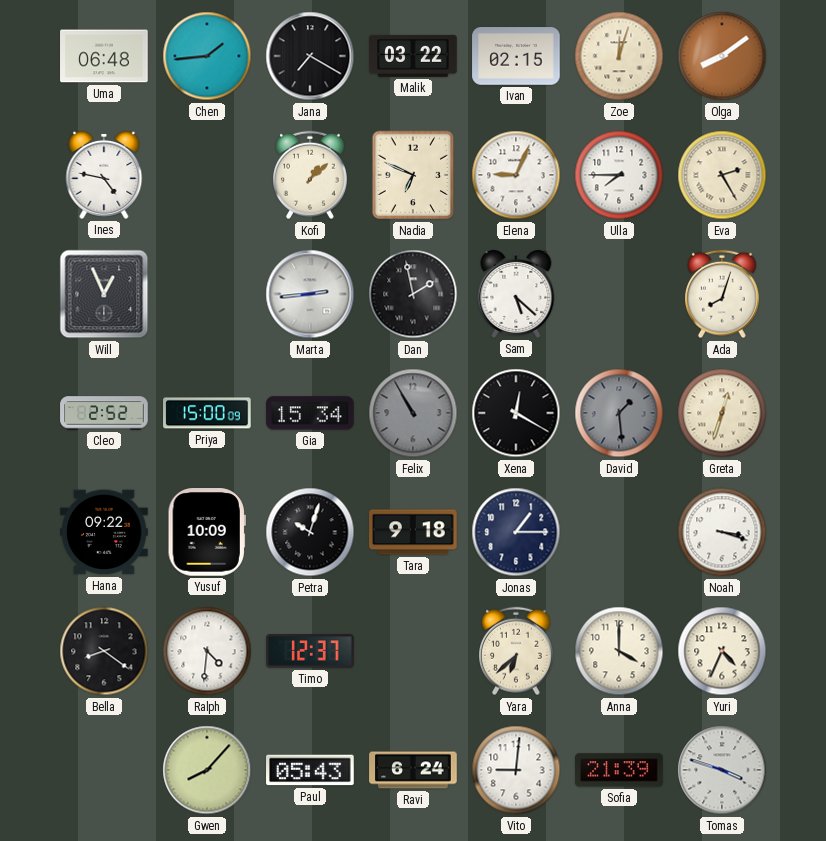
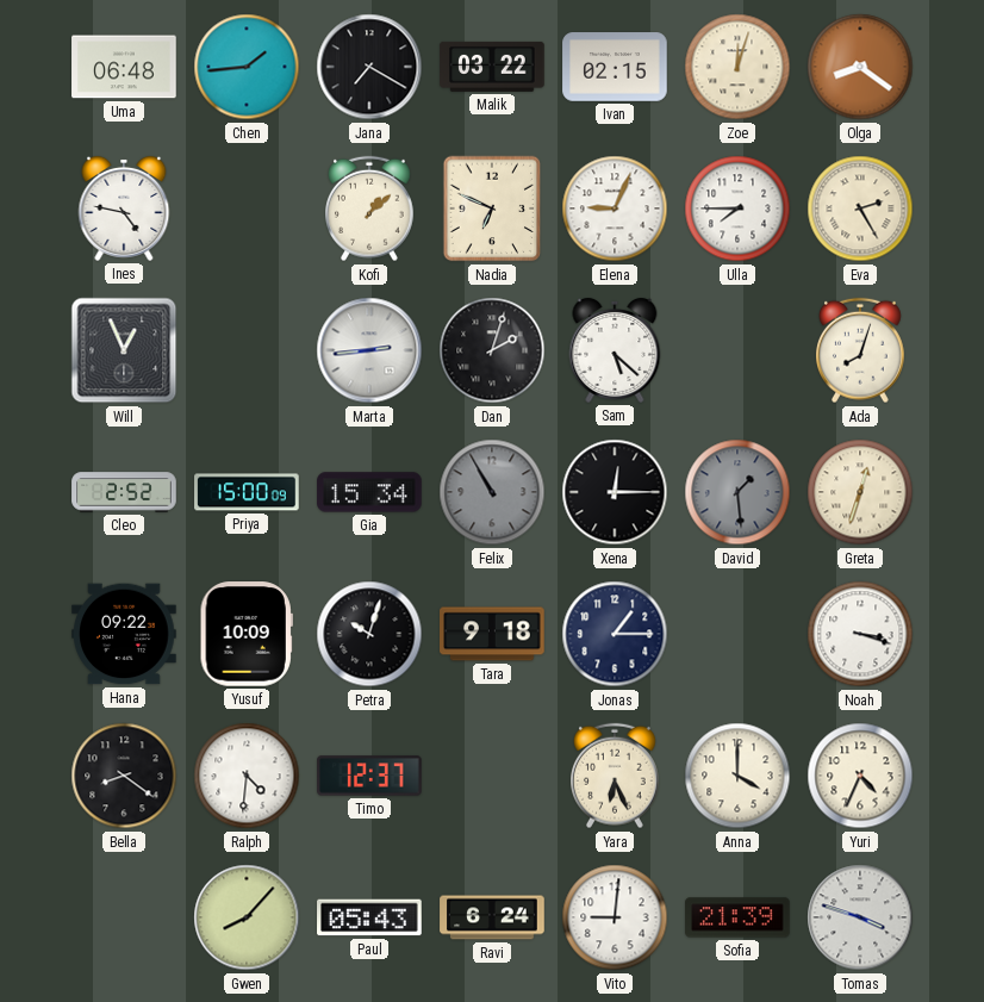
Olga: 8:09 -> 8:21
Dan: 1:58 -> 2:03
Xena: 12:20 -> 12:15
Yara: 6:38 -> 6:26
